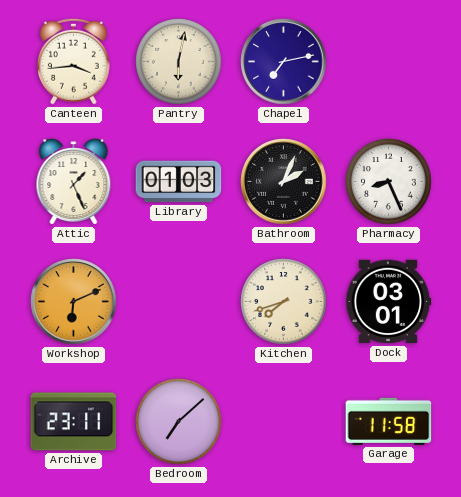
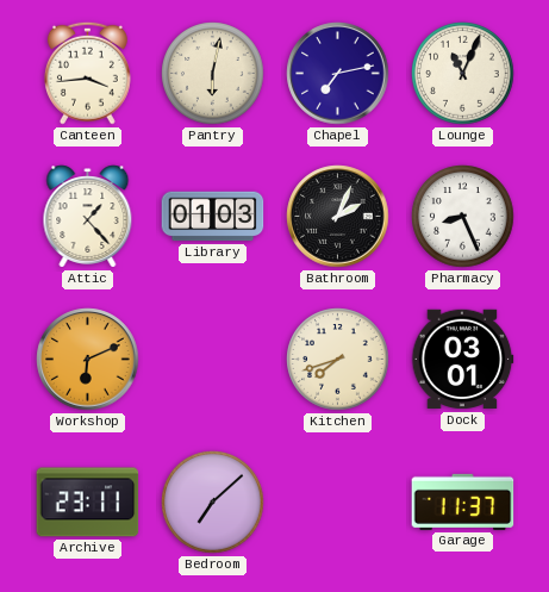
Lounge: none -> 11:04
Attic: 1:26 -> 1:23
Garage: 11:58 -> 11:37
